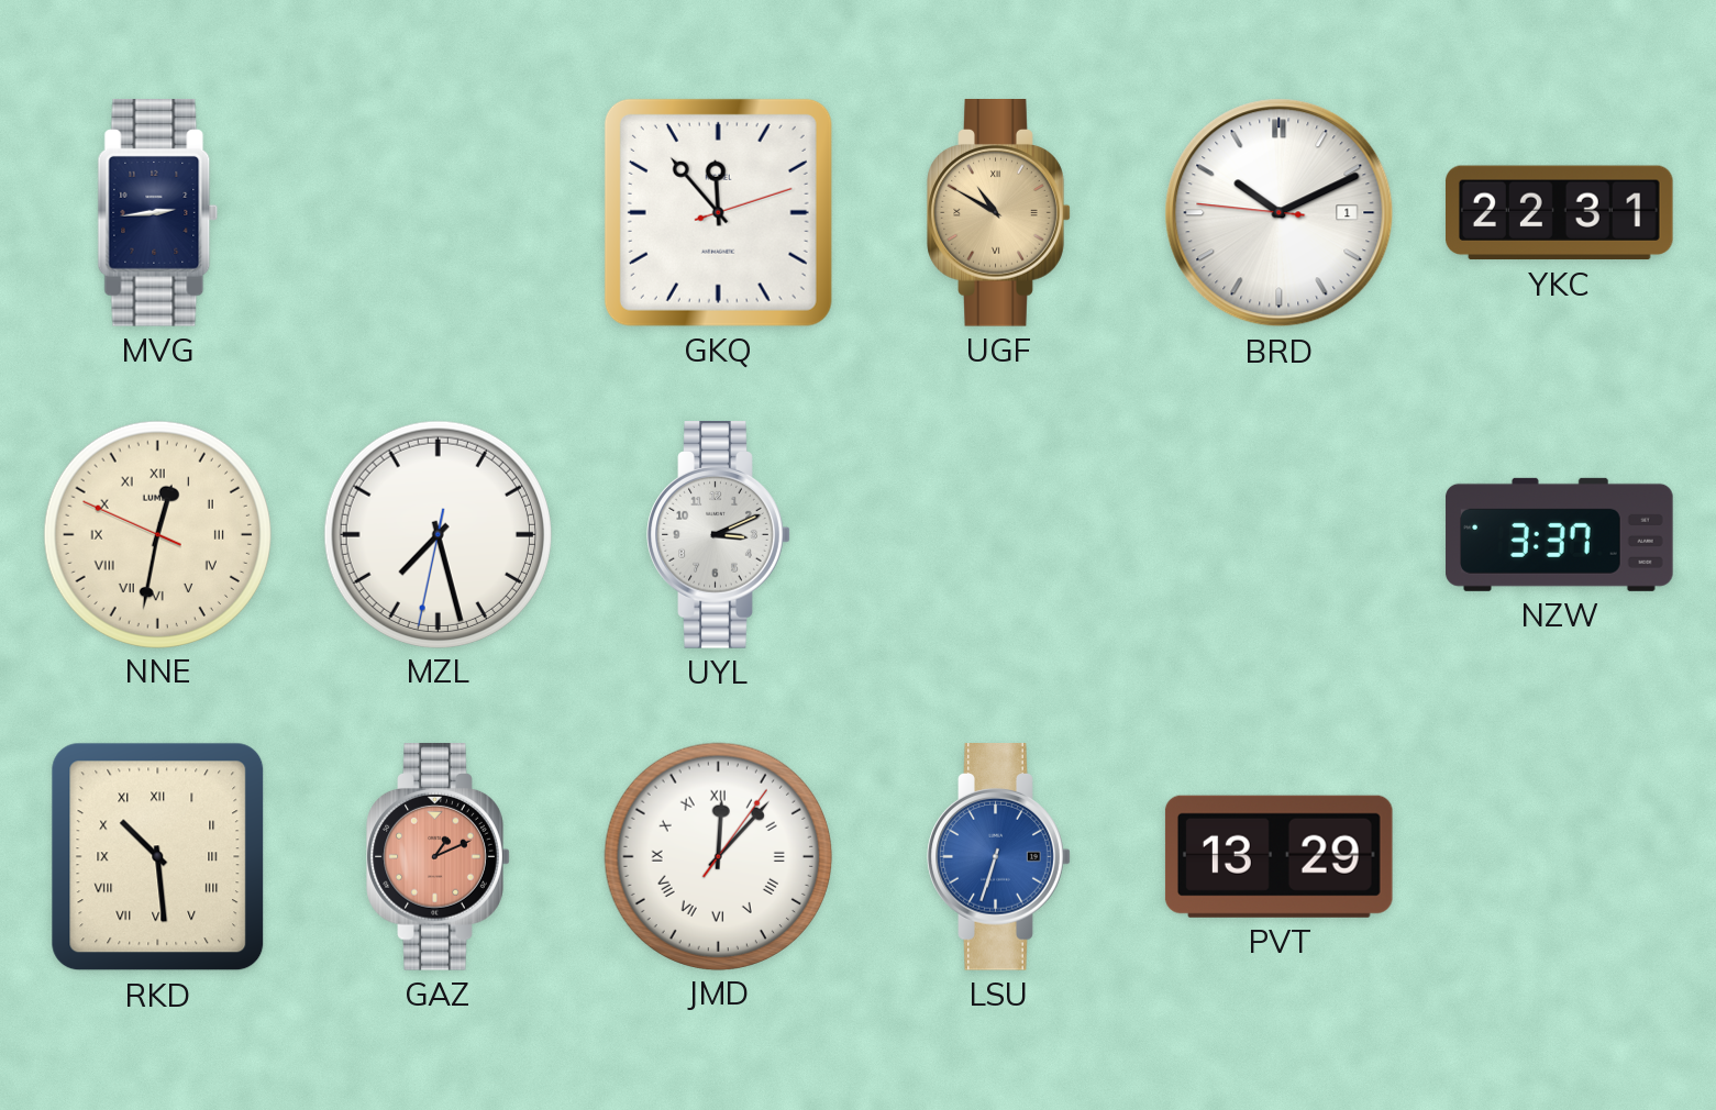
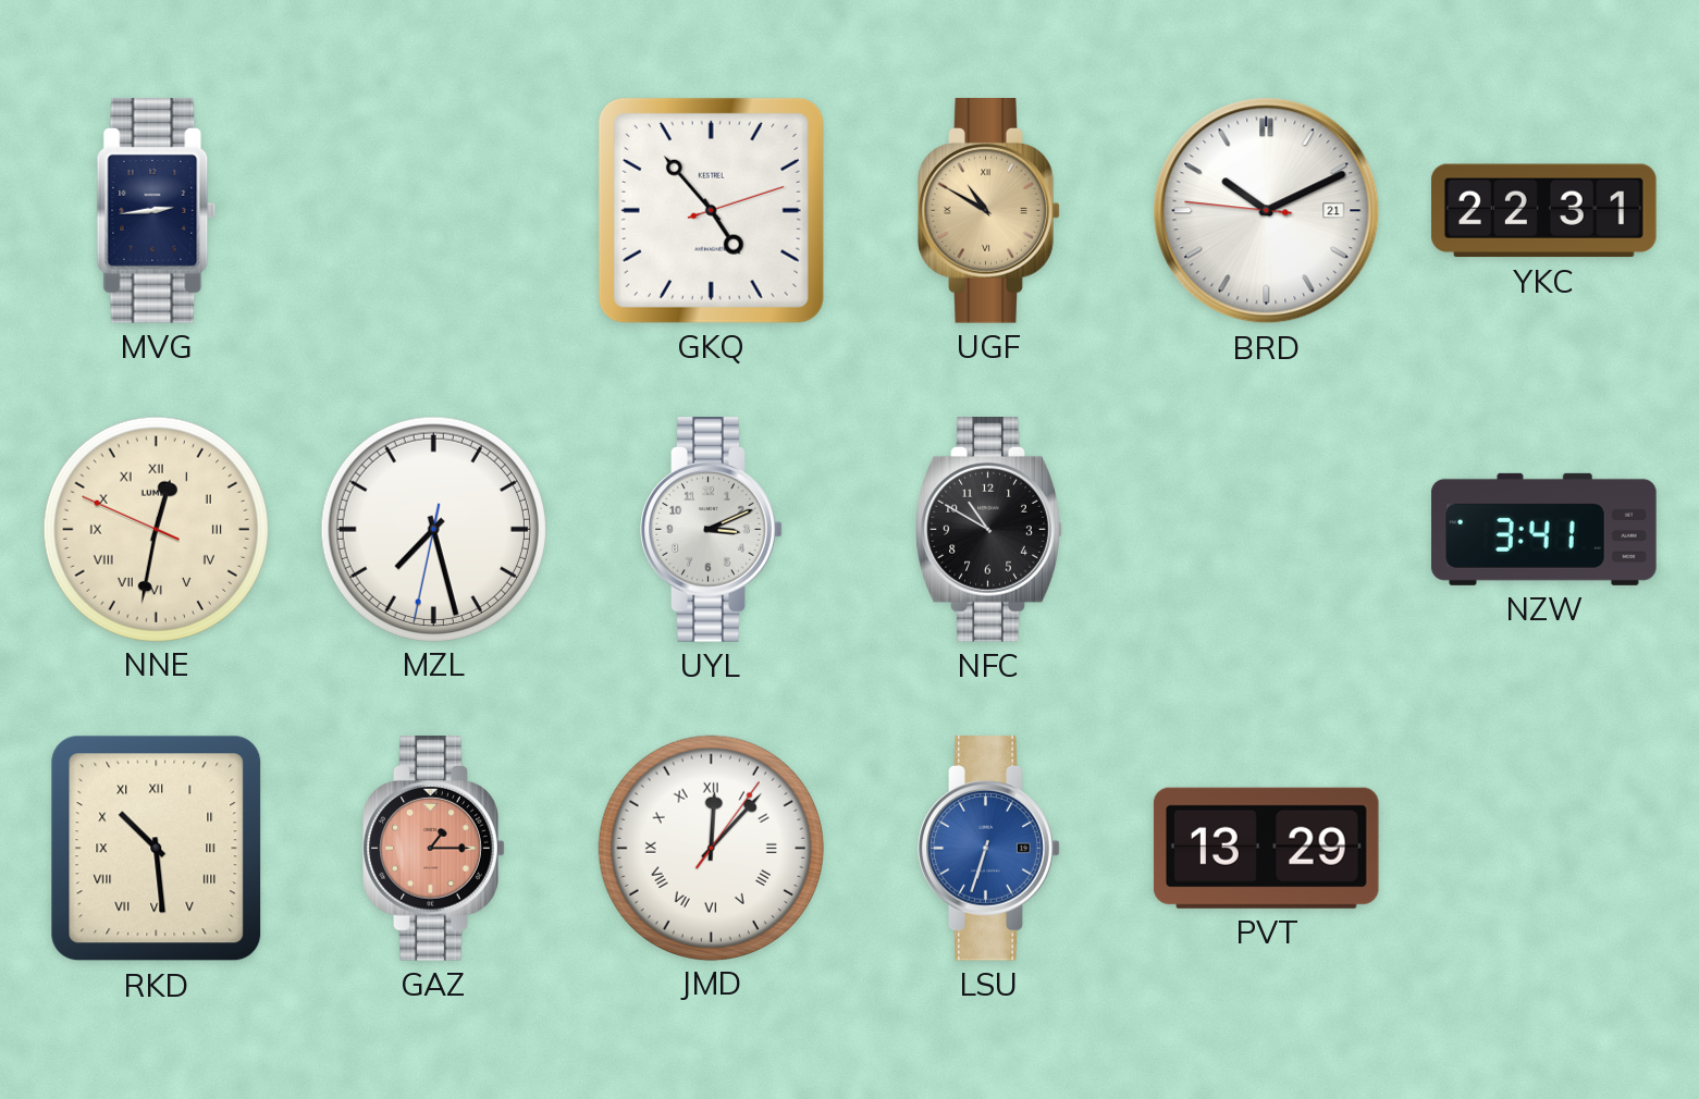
GKQ: 11:53 -> 4:53
BRD date: 1 -> 21
NFC: none -> 10:50
NZW: 3:37 -> 3:41
GAZ: 1:11 -> 1:15
